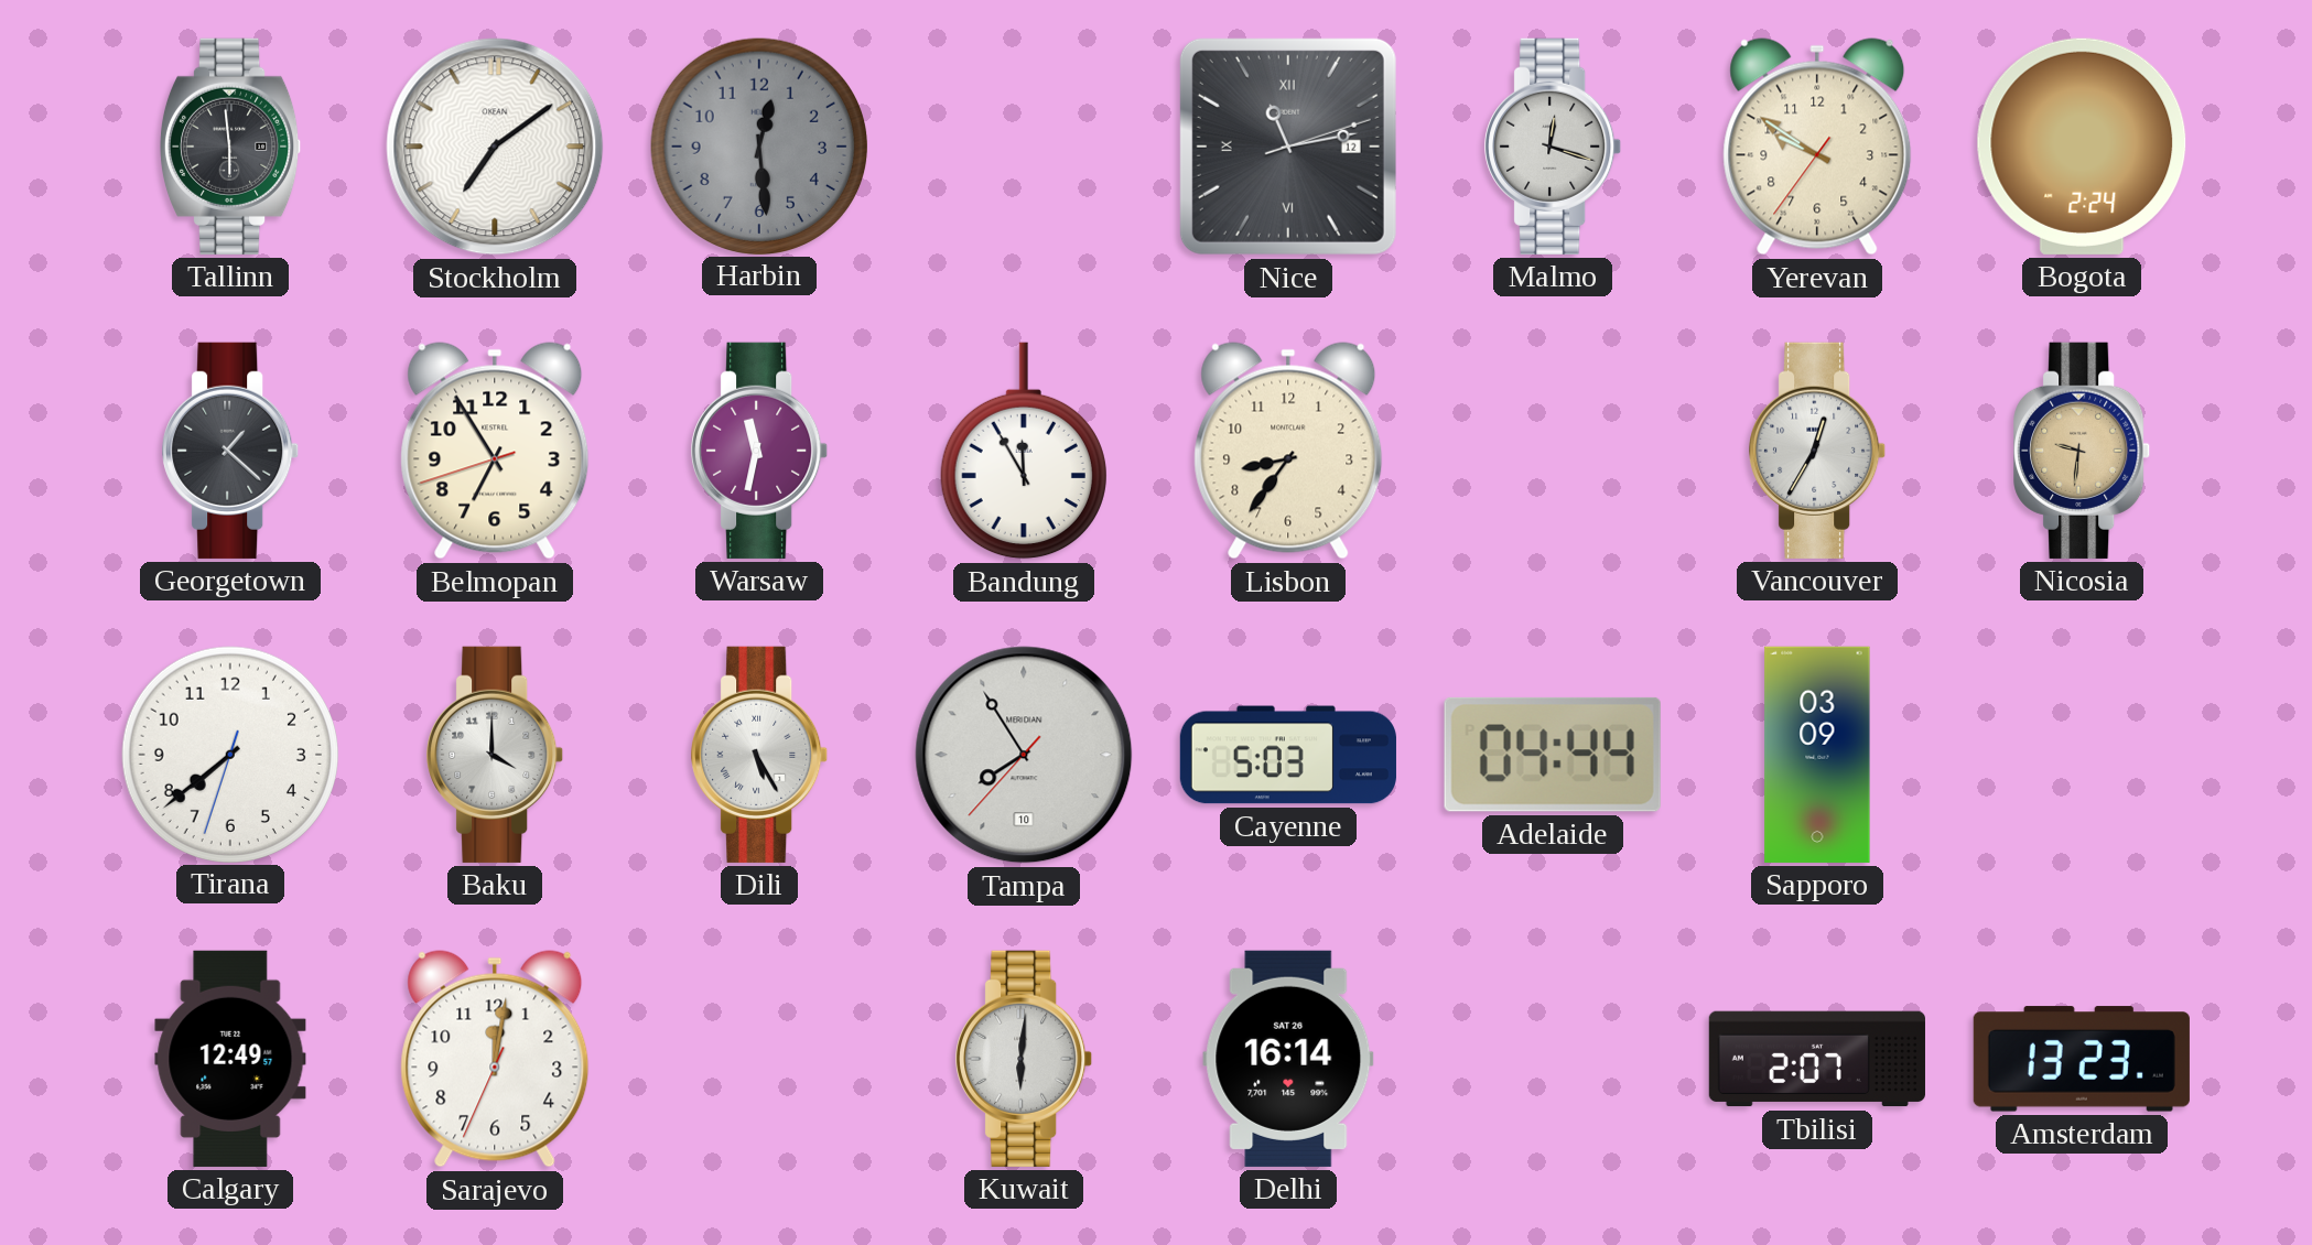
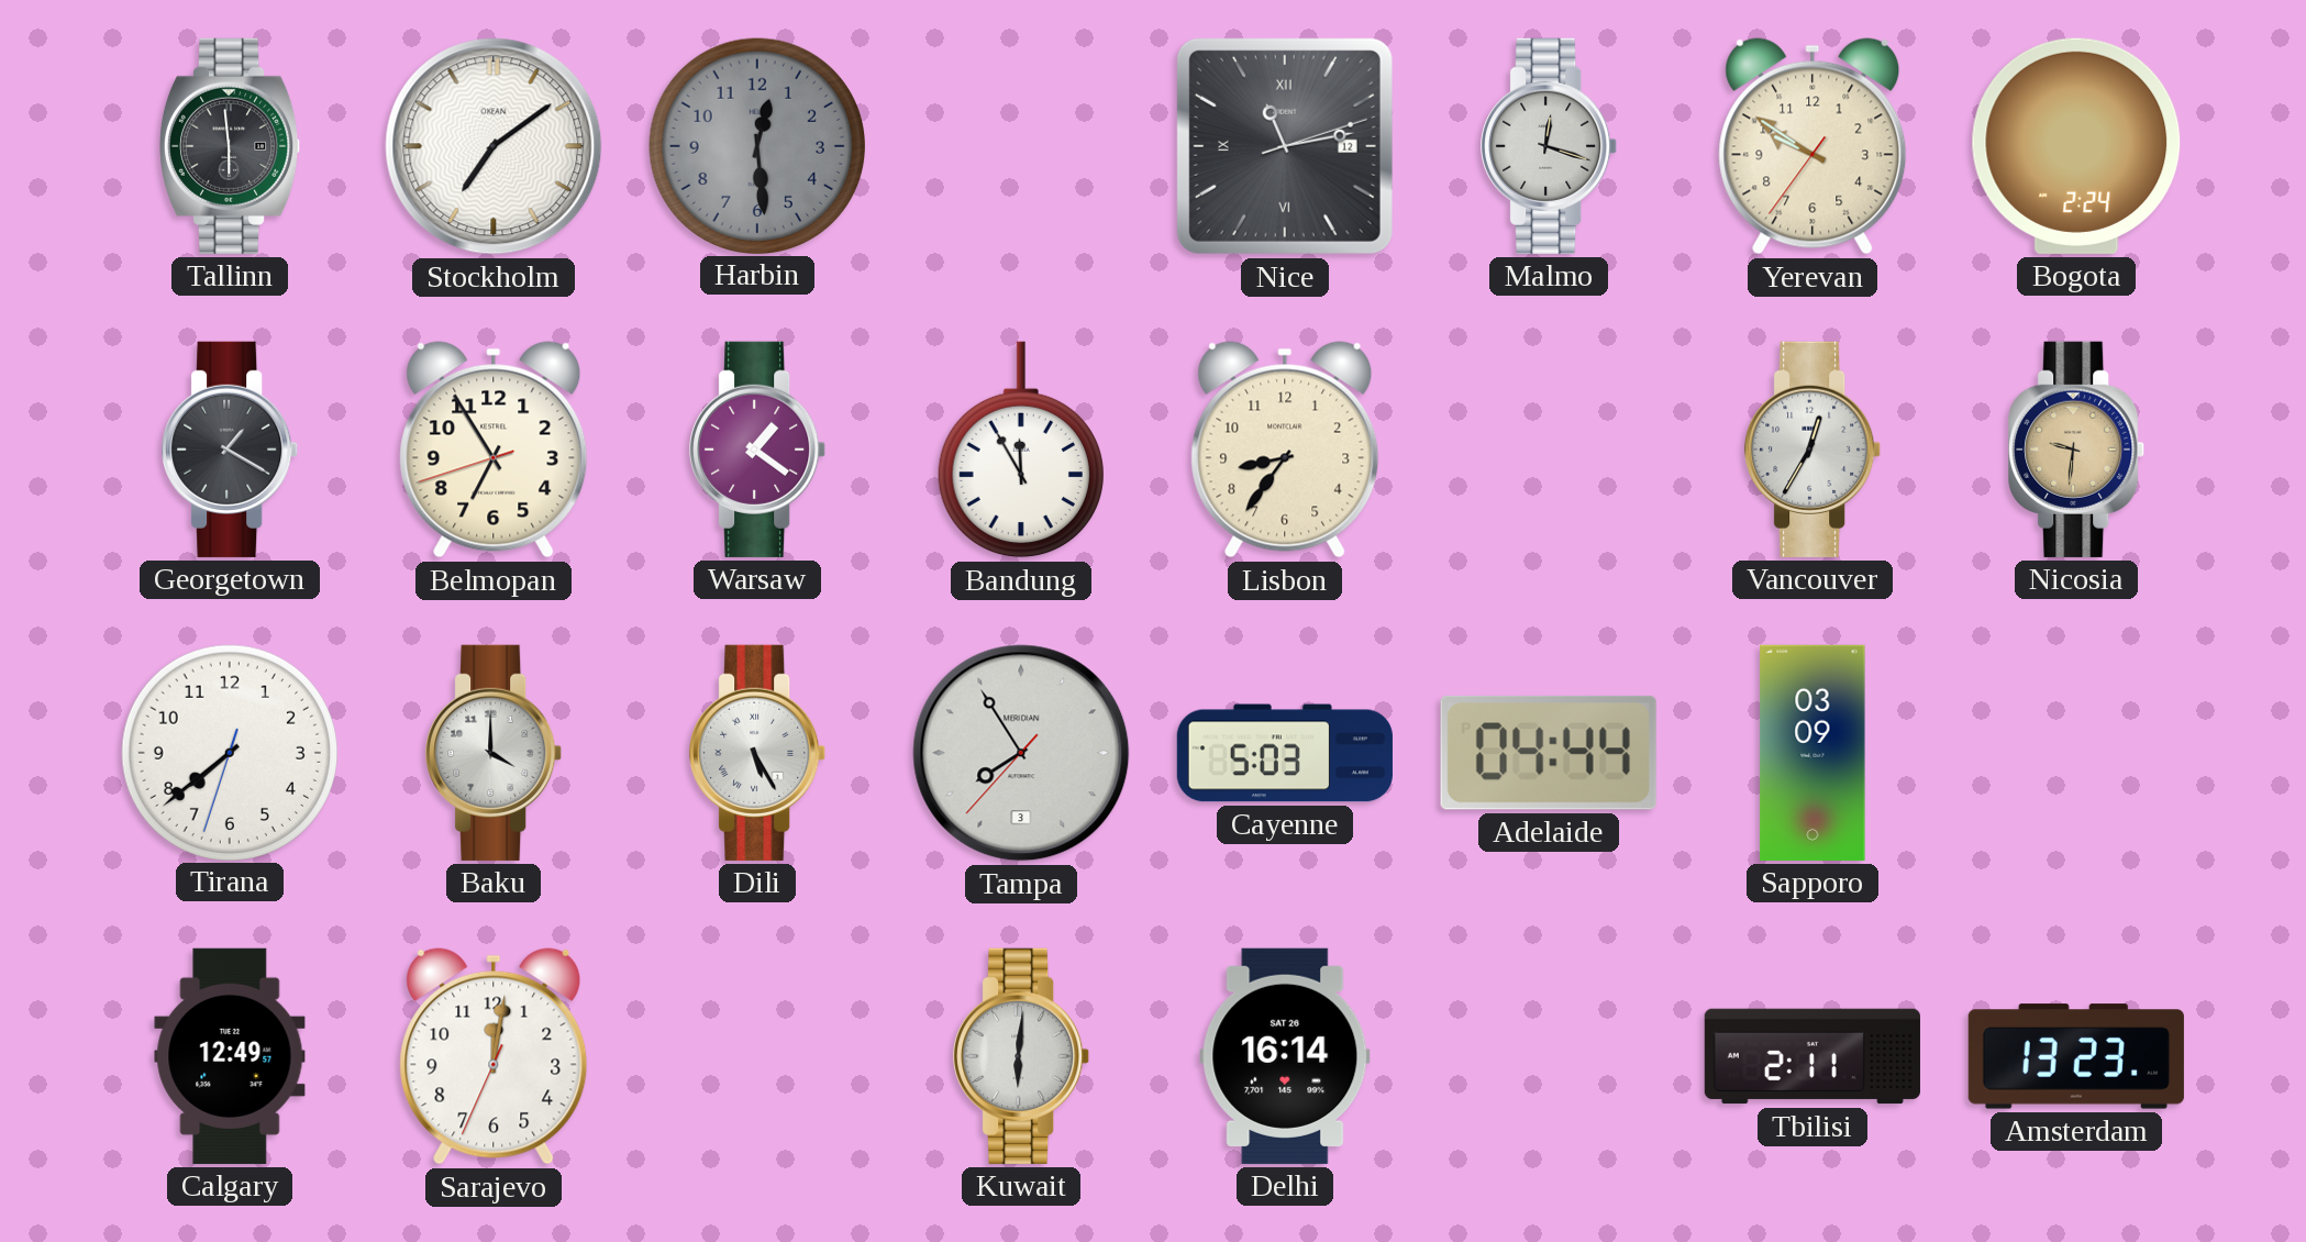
Georgetown: 1:22 -> 1:20
Warsaw: 11:32 -> 1:21
Tampa date: 10 -> 3
Tbilisi: 2:07 -> 2:11
